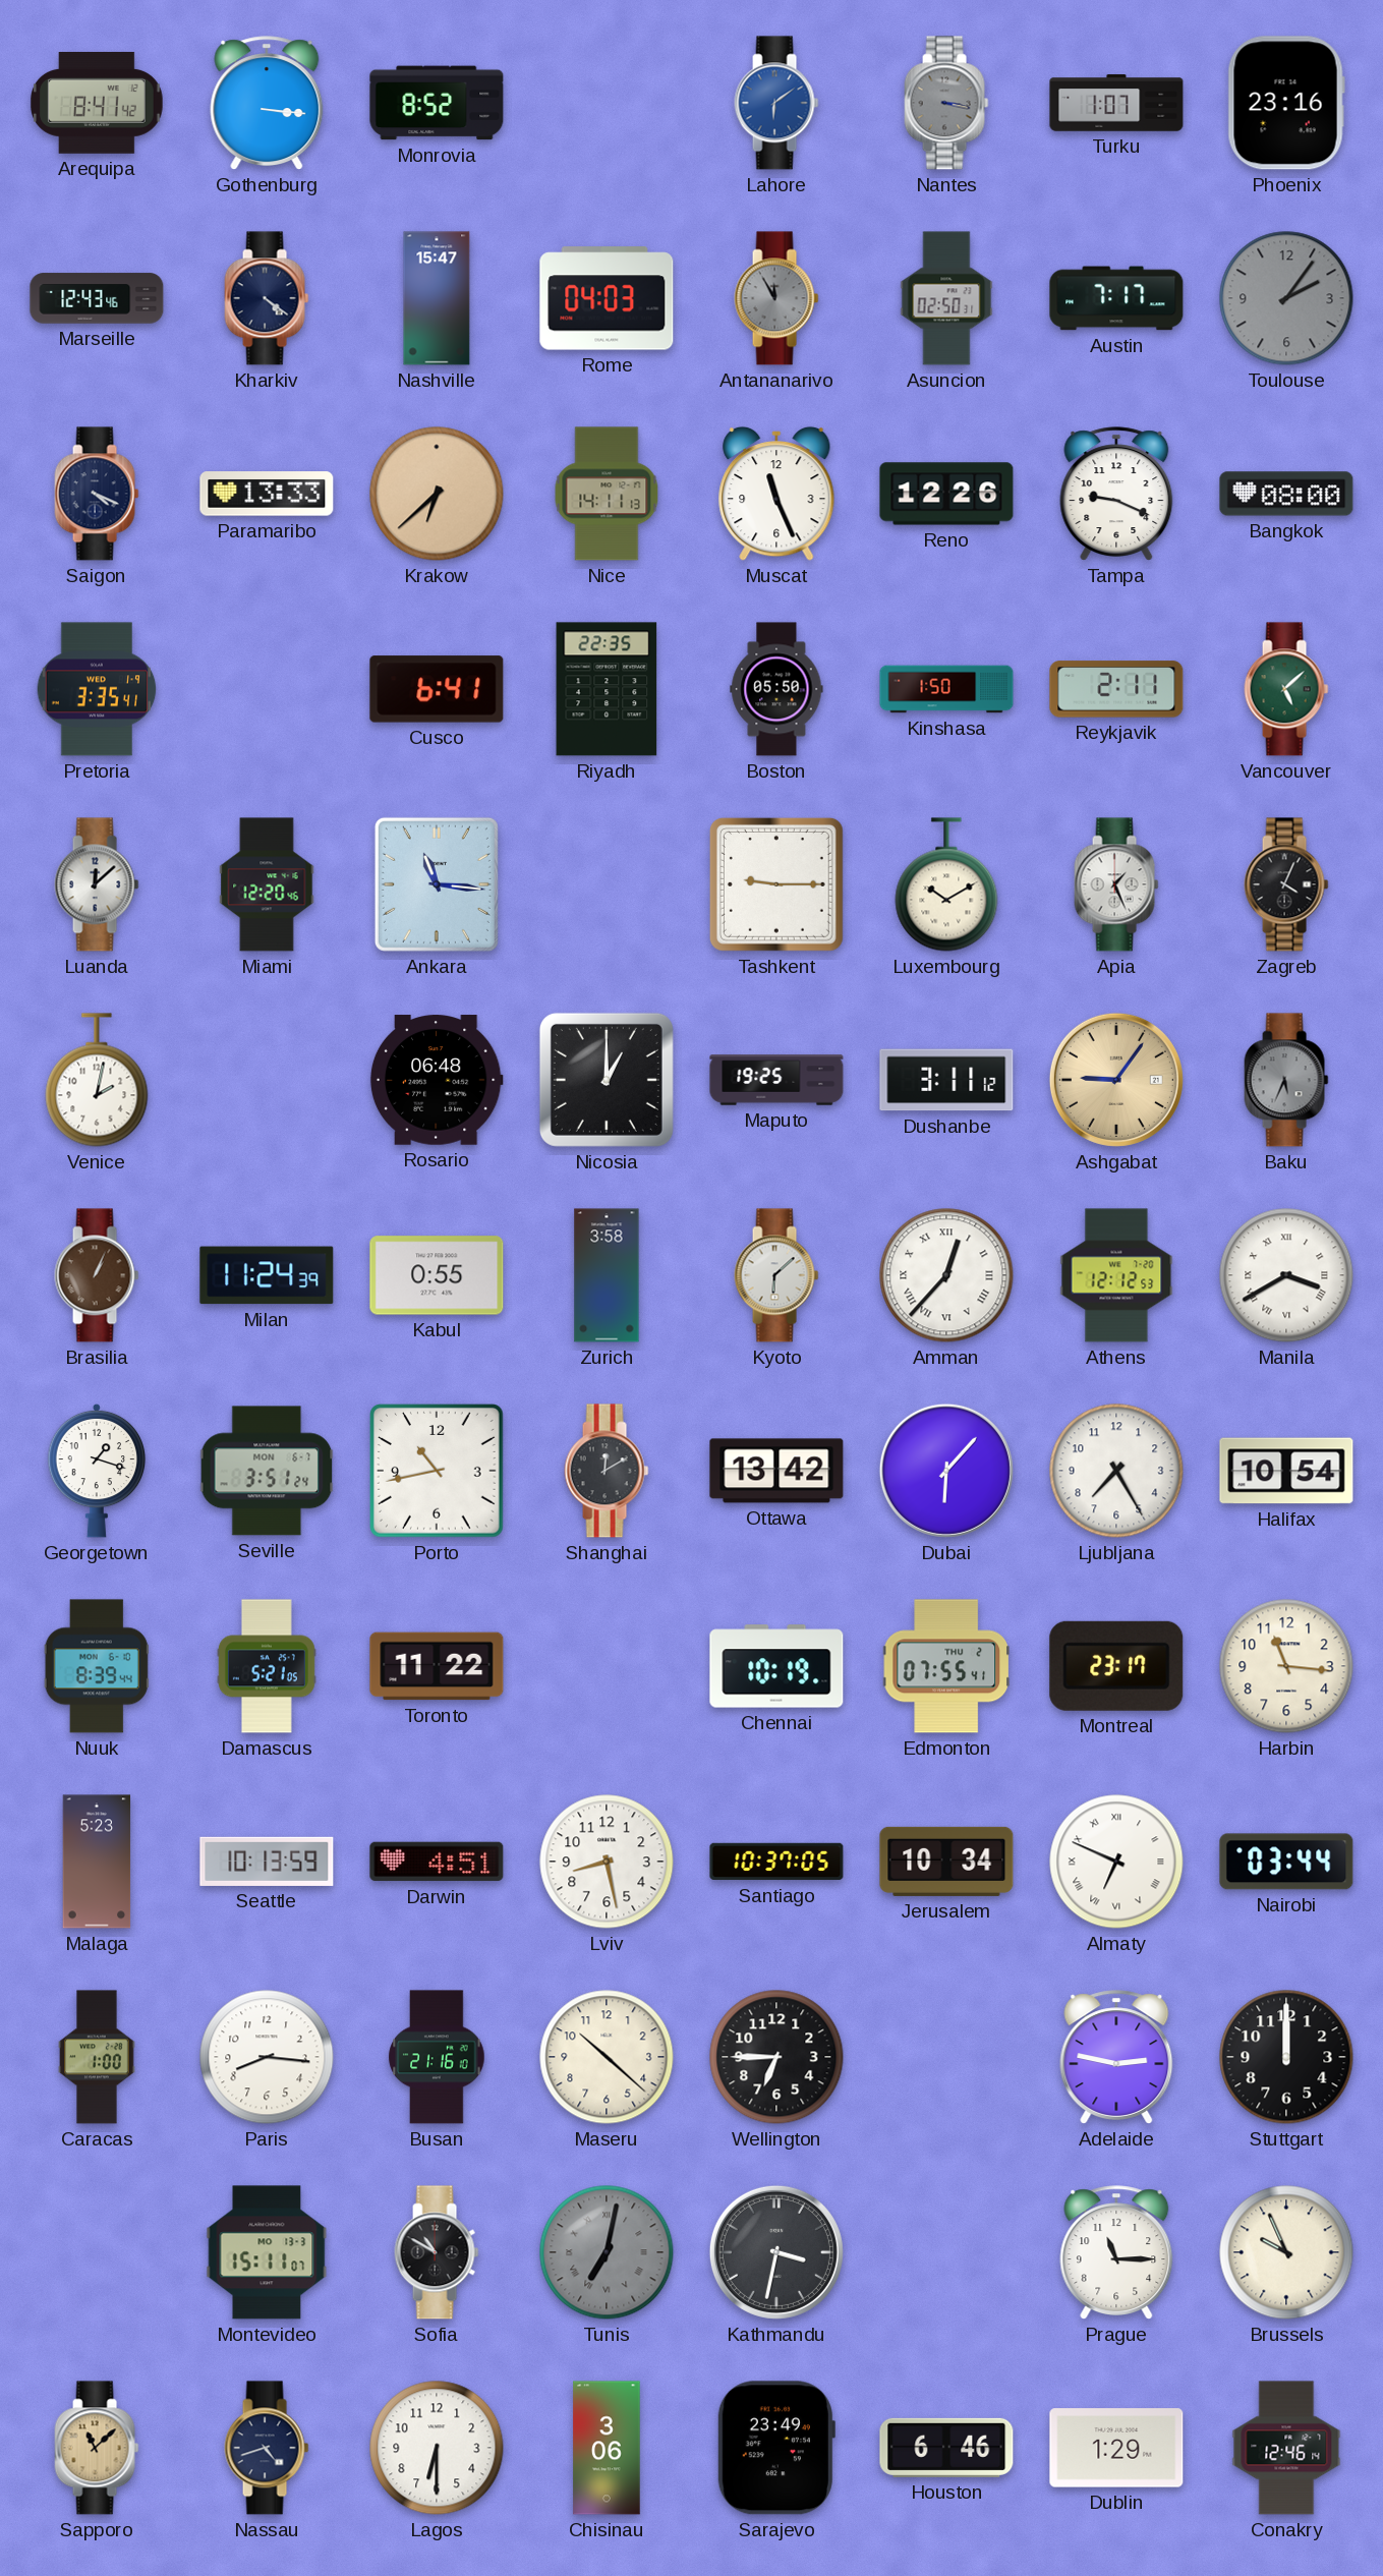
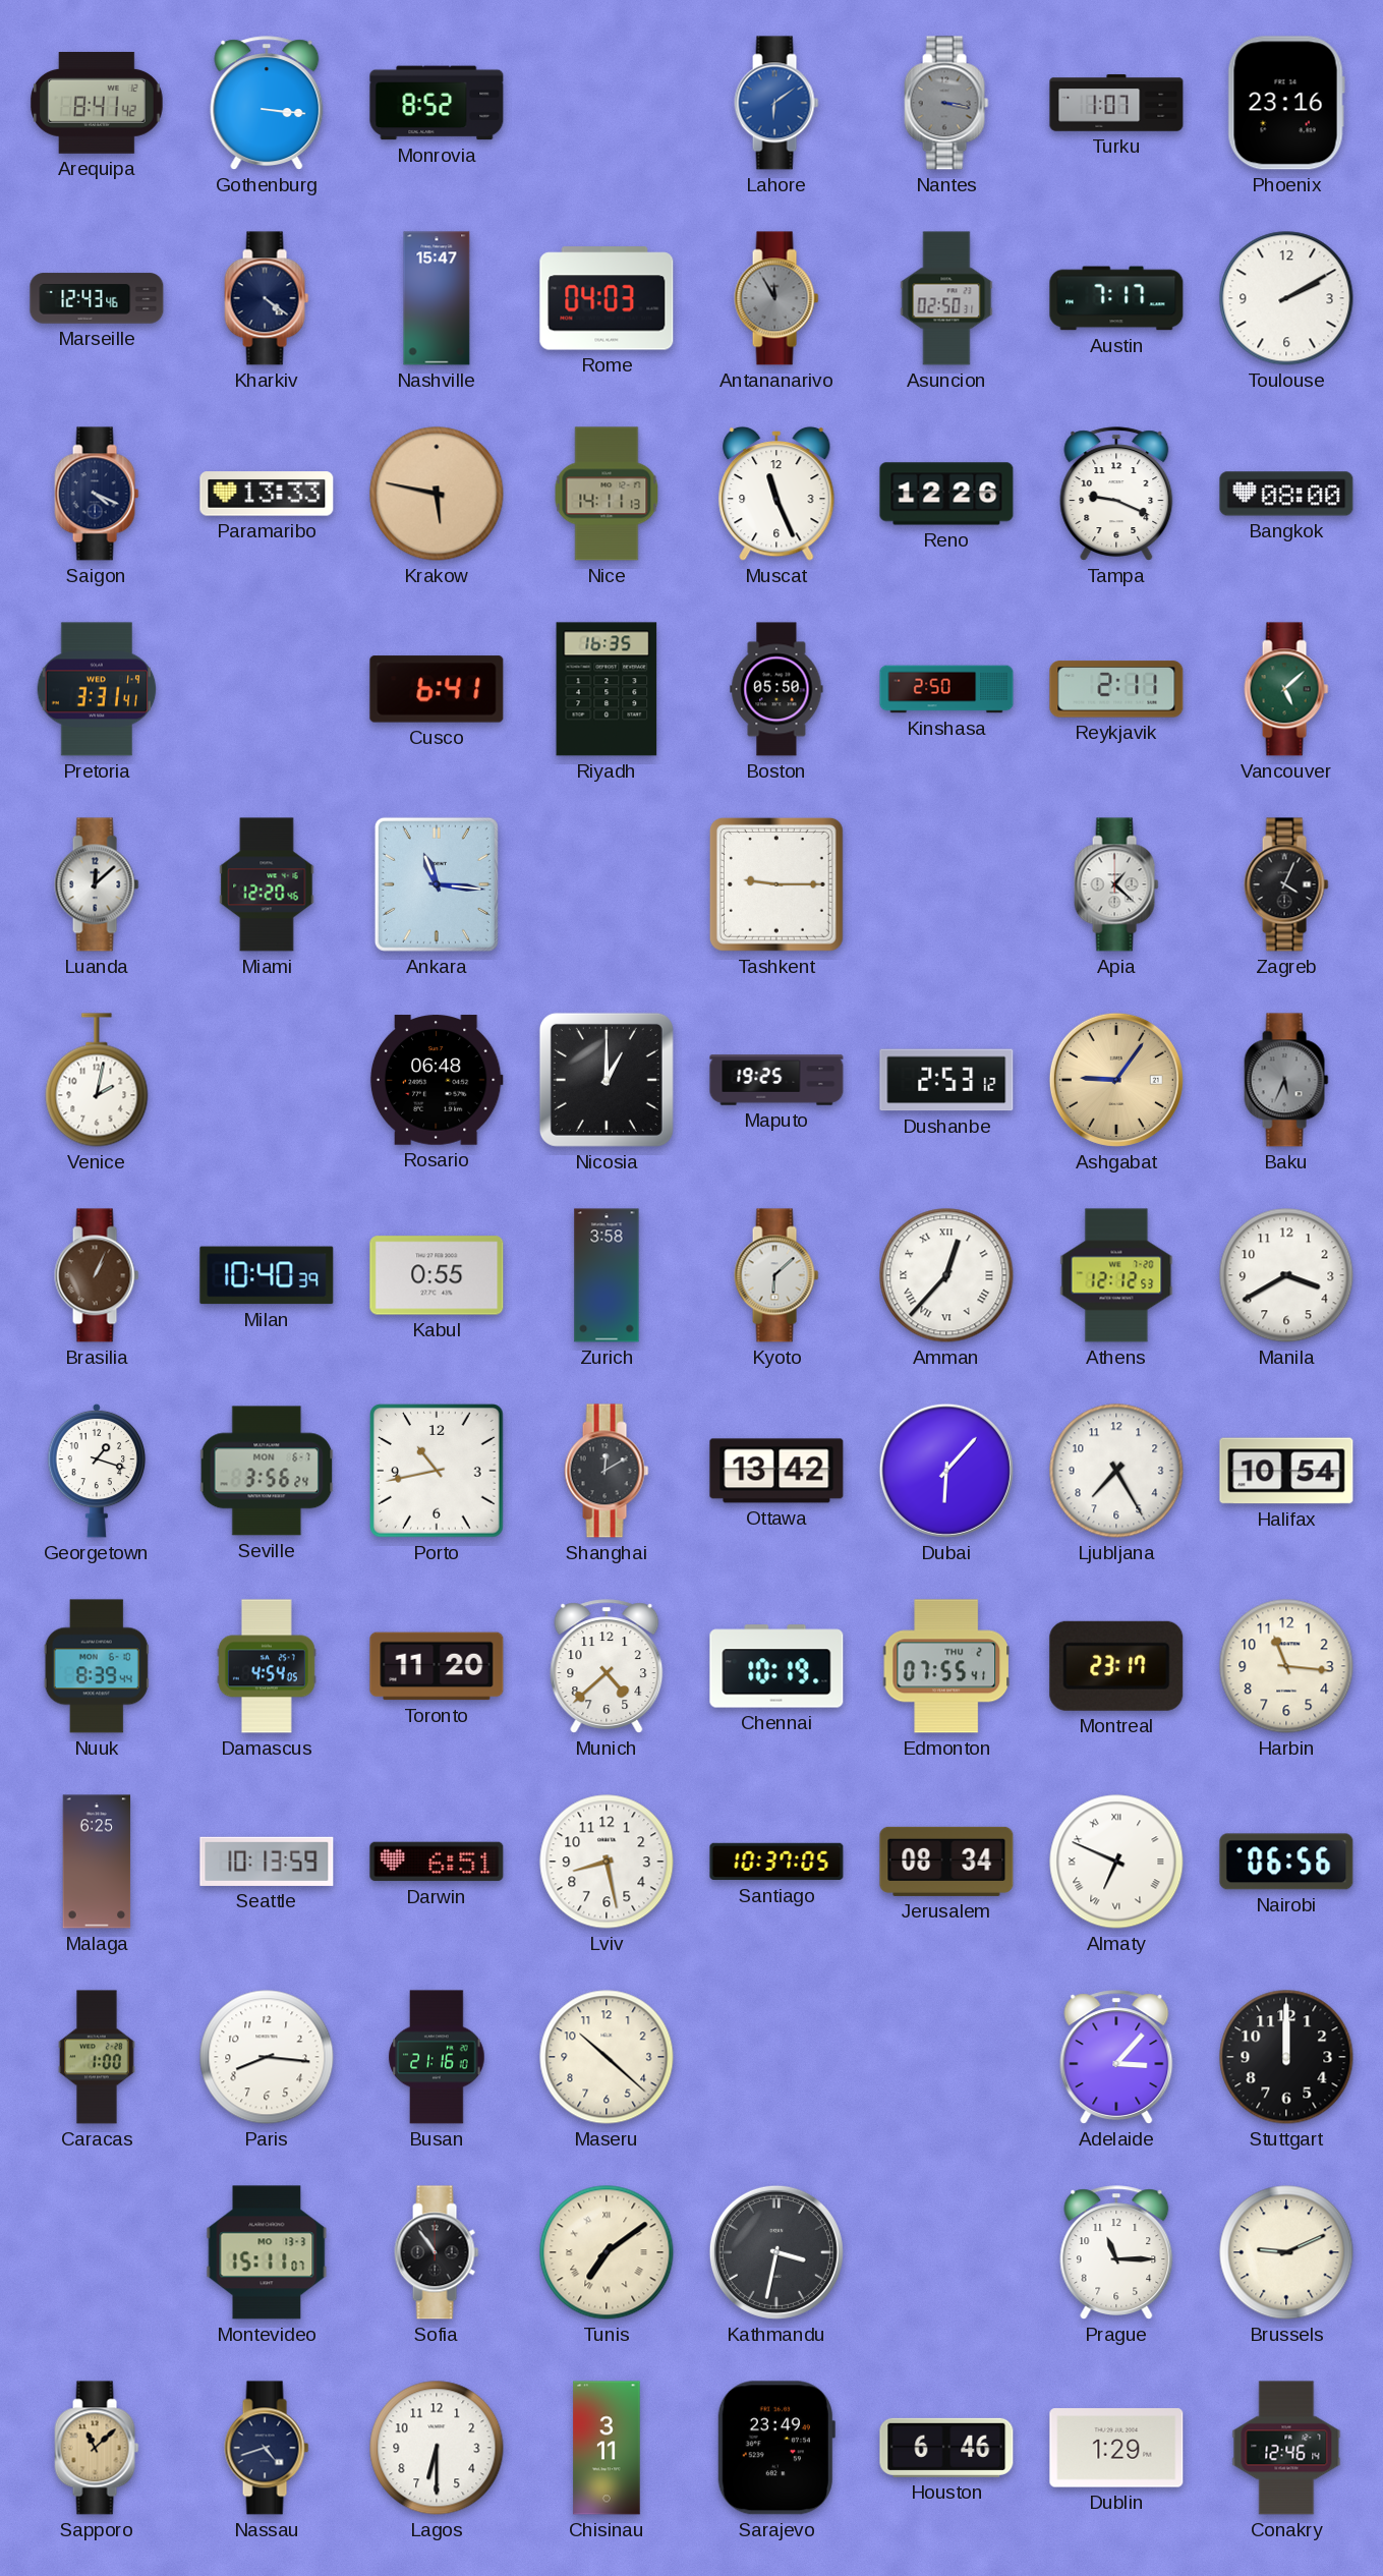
Toulouse: 2:06 -> 2:10
Toulouse dial: grey -> white
Krakow: 6:38 -> 5:47
Pretoria: 3:35 -> 3:31
Riyadh: 22:35 -> 16:35
Kinshasa: 1:50 -> 2:50
Luxembourg: 10:10 -> none
Apia: 1:26 -> 1:22
Dushanbe: 3:11 -> 2:53
Milan: 11:24 -> 10:40
Manila numerals: Roman -> Arabic
Seville: 3:51 -> 3:56
Damascus: 5:21 -> 4:54
Toronto: 11:22 -> 11:20
Munich: none -> 4:38
Malaga: 5:23 -> 6:25
Darwin: 4:51 -> 6:51
Jerusalem: 10:34 -> 08:34
Nairobi: 03:44 -> 06:56
Wellington: 6:45 -> none
Adelaide: 2:47 -> 3:07
Sofia: 10:50 -> 10:54
Tunis: 7:02 -> 7:09
Tunis dial: grey -> cream
Brussels: 9:56 -> 9:11
Chisinau: 3:06 -> 3:11
